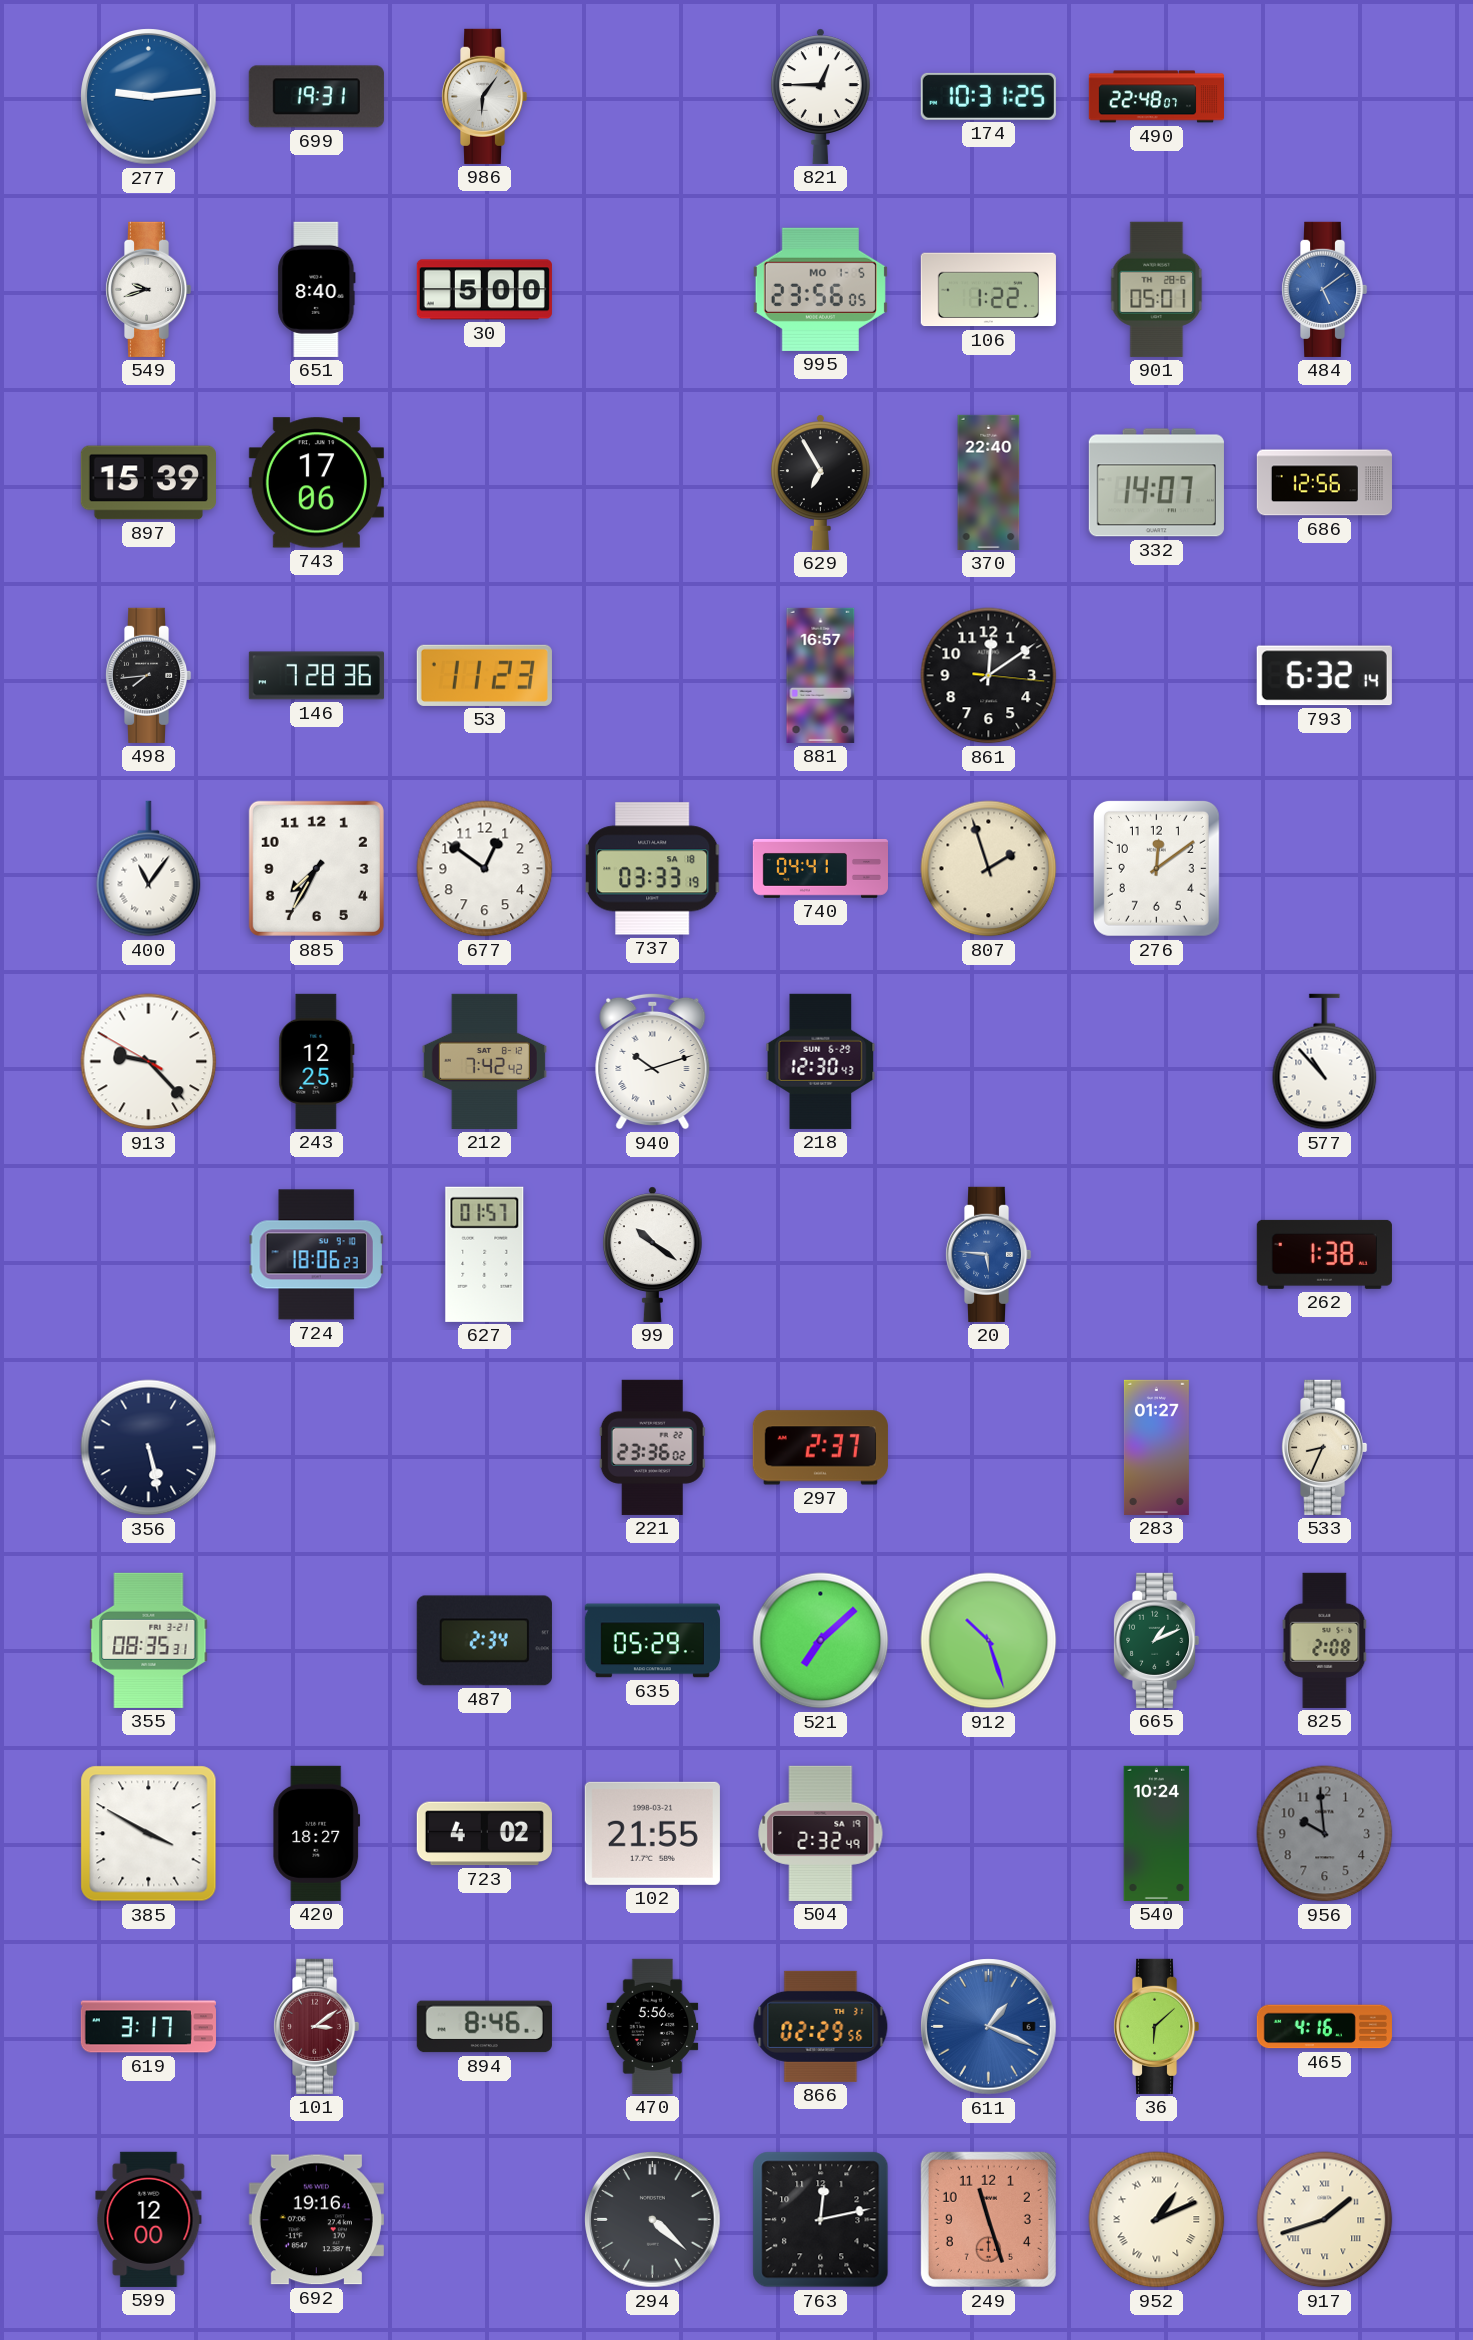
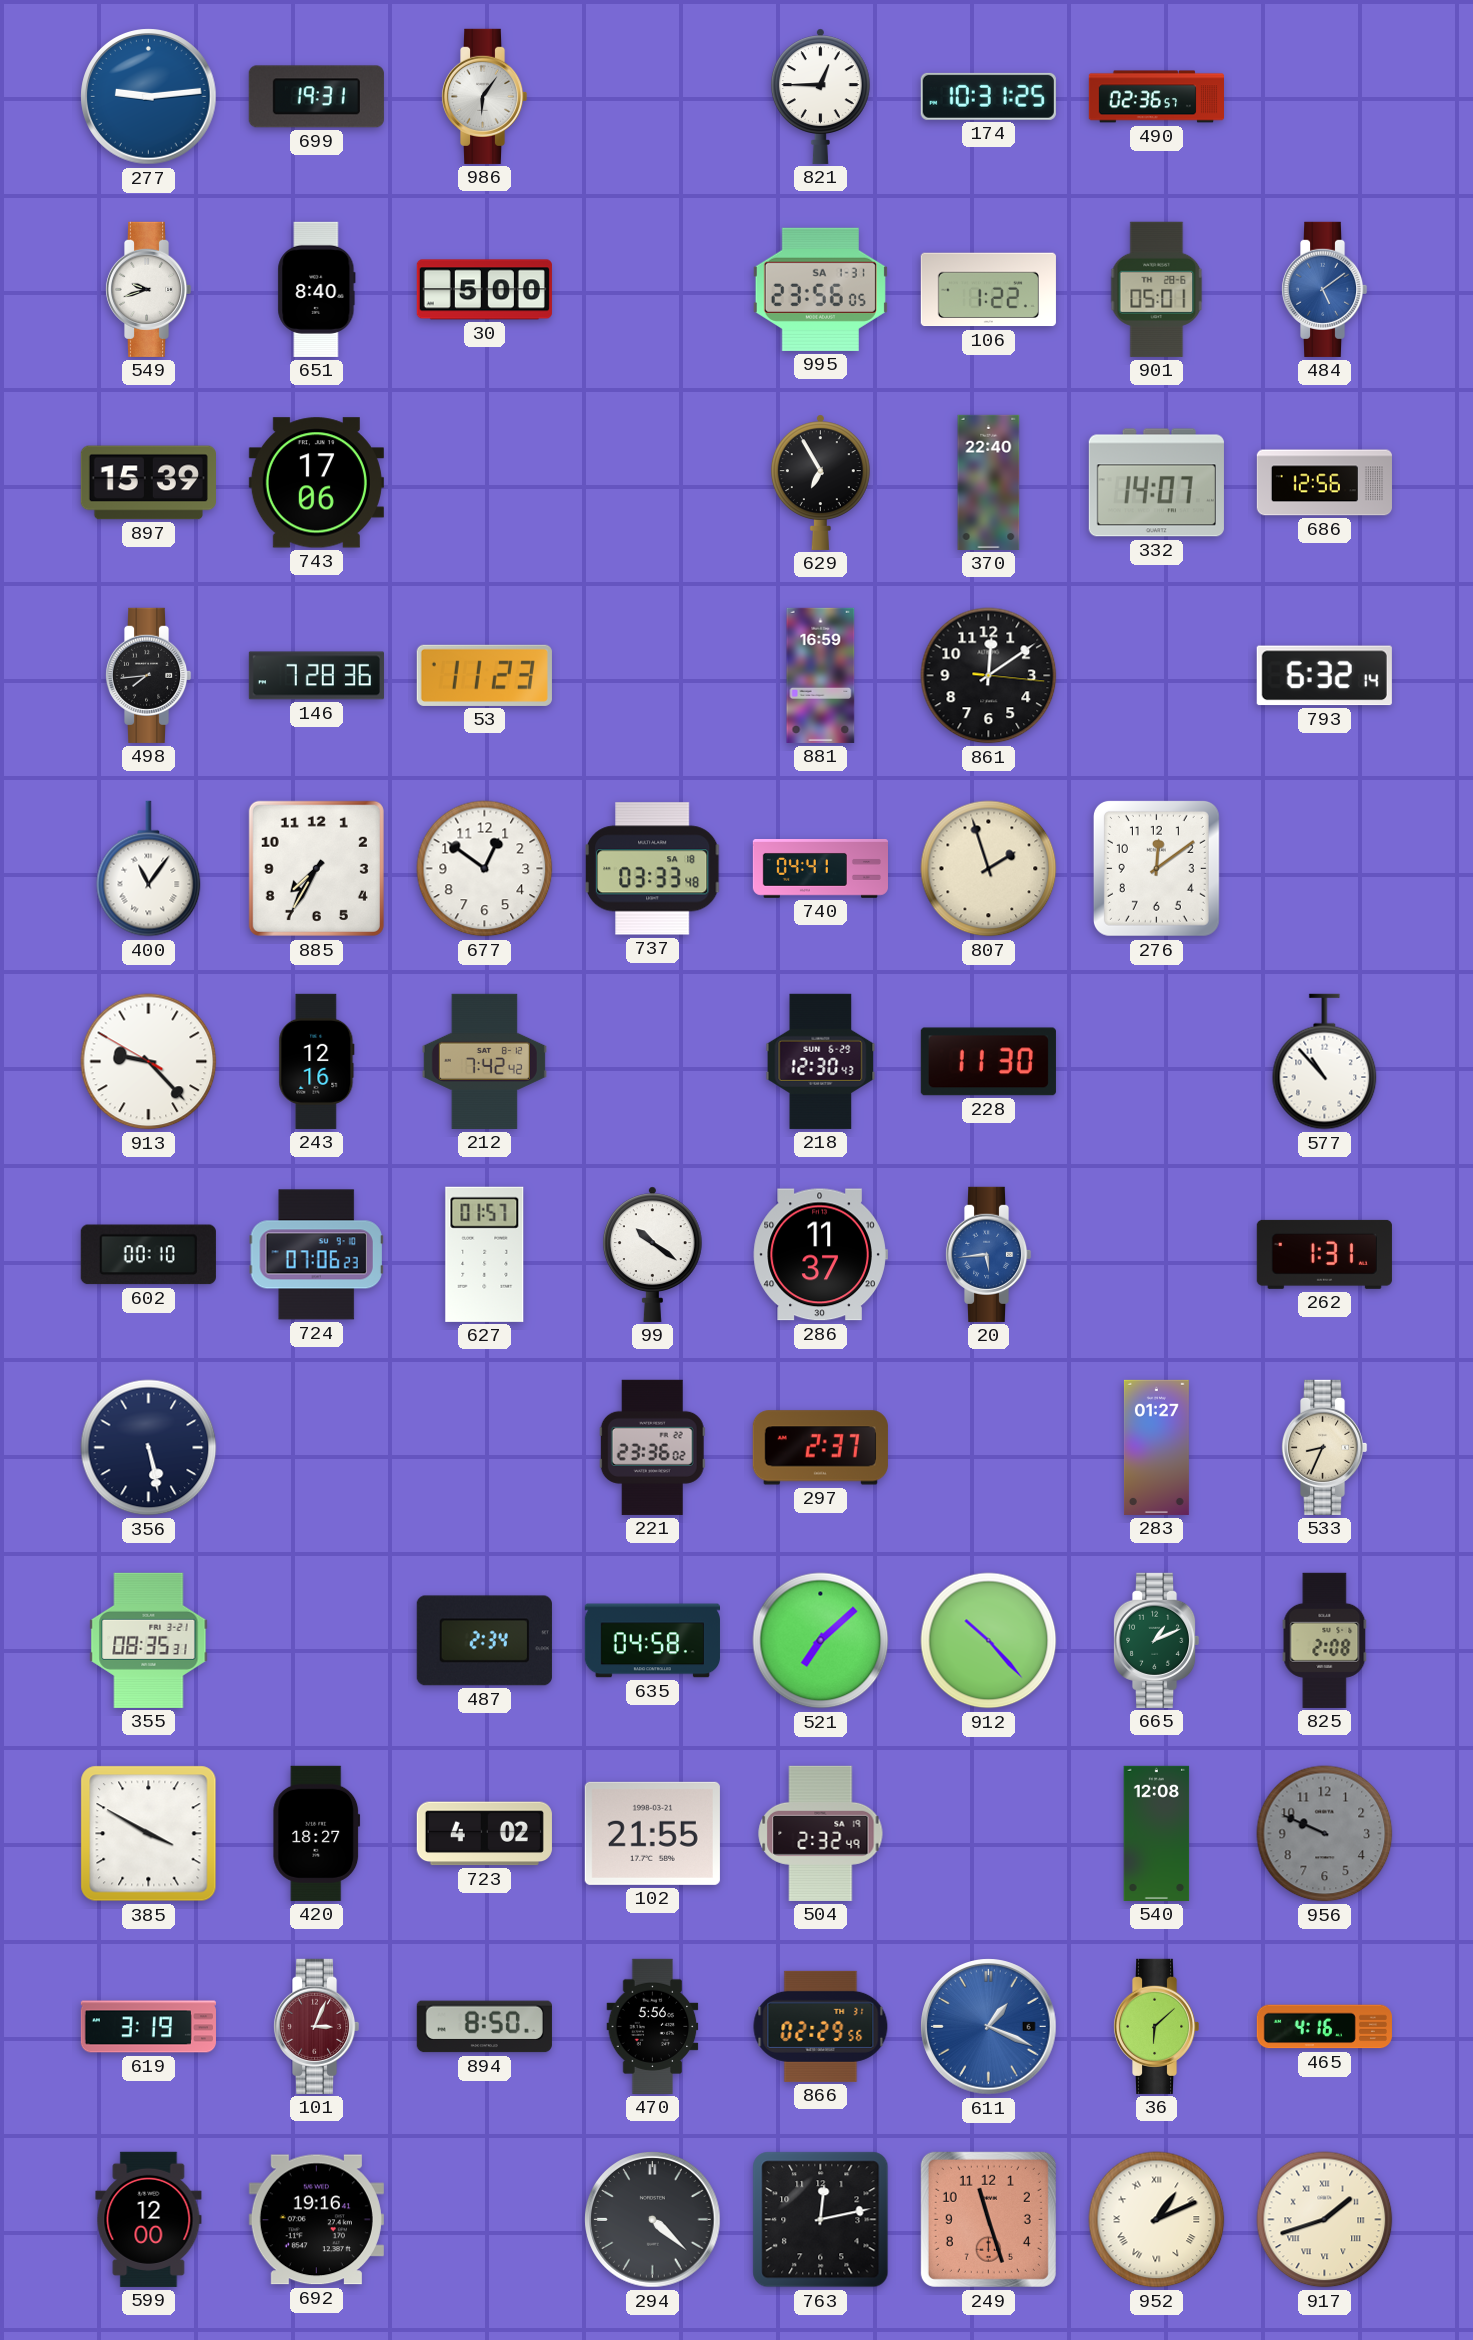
490: 22:48 -> 02:36
995 date: MO 1-5 -> SA 1-31
881: 16:57 -> 16:59
737: 03:33:19 -> 03:33:48
243: 12:25 -> 12:16
940: 10:12 -> none
228: none -> 11:30
602: none -> 00:10
724: 18:06 -> 07:06
286: none -> 11:37
20: 5:46 -> 5:44
262: 1:38 -> 1:31
635: 05:29 -> 04:58
912: 10:27 -> 10:23
540: 10:24 -> 12:08
956: 9:59 -> 9:49
619: 3:17 -> 3:19
101: 3:09 -> 3:04
894: 8:46 -> 8:50
